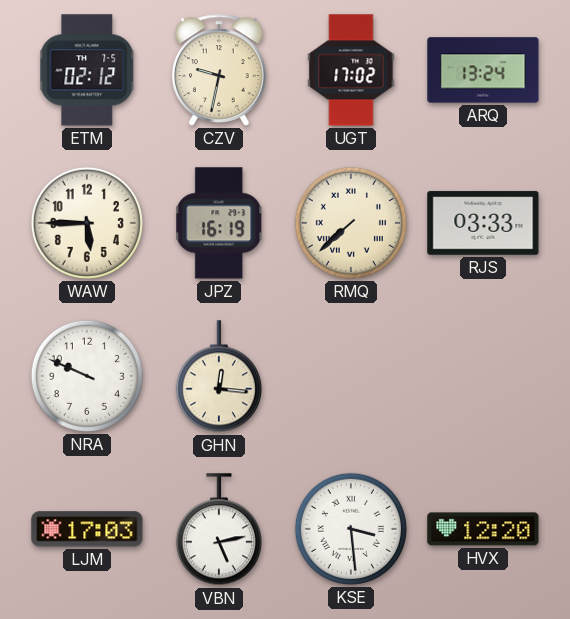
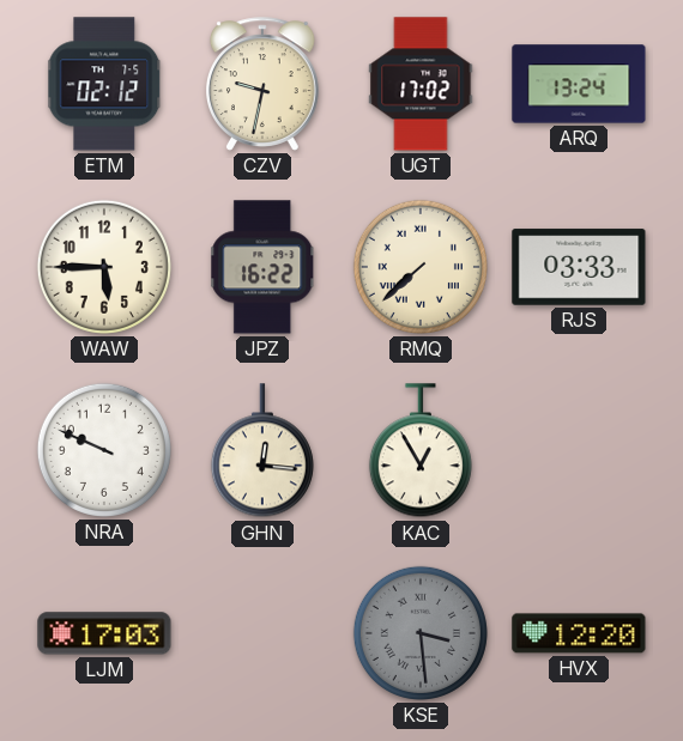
JPZ: 16:19 -> 16:22
KAC: none -> 12:55
VBN: 5:13 -> none
KSE dial: white -> grey
